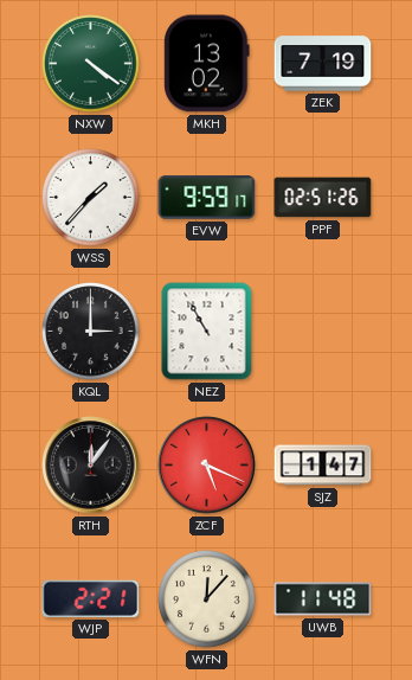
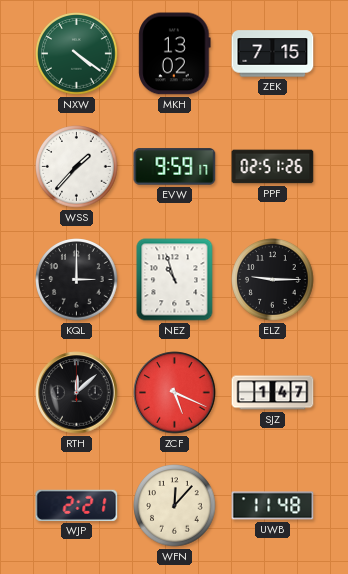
ZEK: 7:19 -> 7:15
NEZ: 10:55 -> 10:57
ELZ: none -> 9:15
RTH: 12:06 -> 12:08
